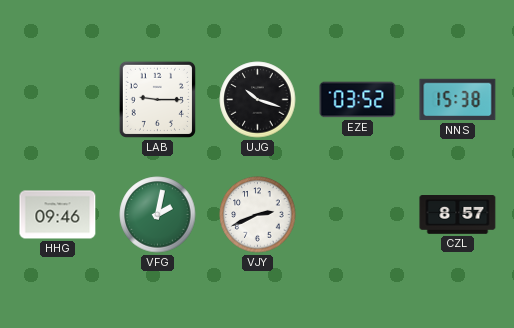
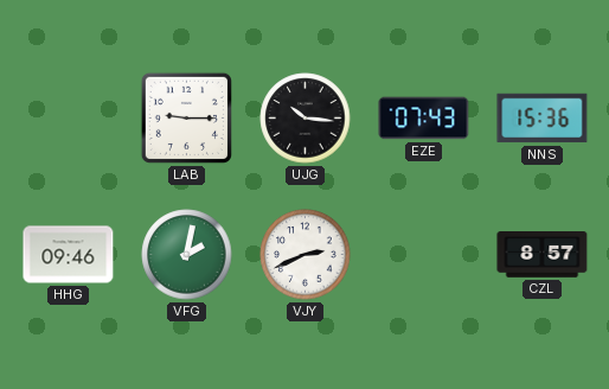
UJG: 10:18 -> 10:16
EZE: 03:52 -> 07:43
NNS: 15:38 -> 15:36
